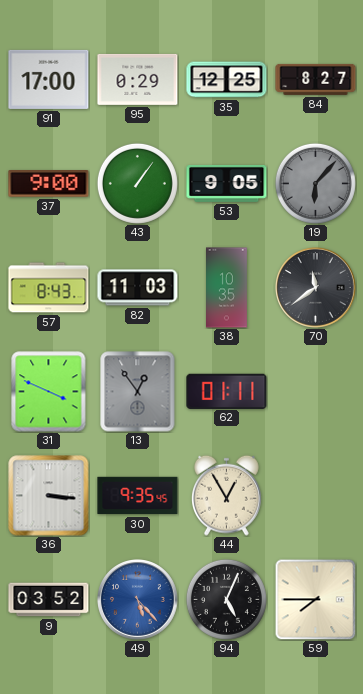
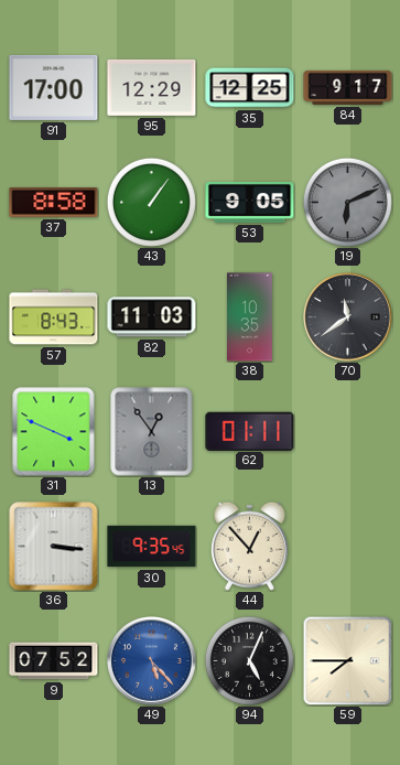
95: 0:29 -> 12:29
84: 8:27 -> 9:17
37: 9:00 -> 8:58
19: 6:07 -> 6:11
44: 12:55 -> 12:53
9: 03:52 -> 07:52
